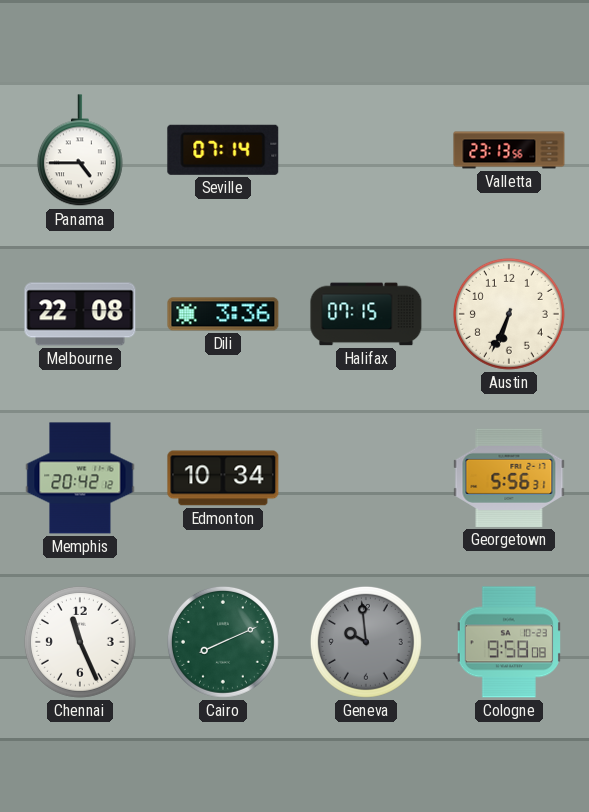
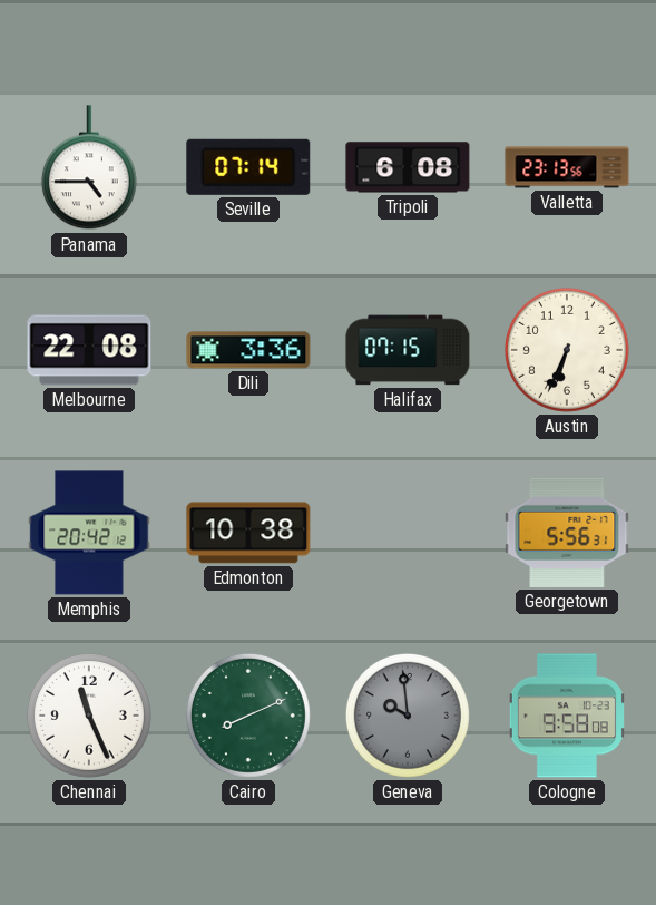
Tripoli: none -> 6:08
Edmonton: 10:34 -> 10:38
